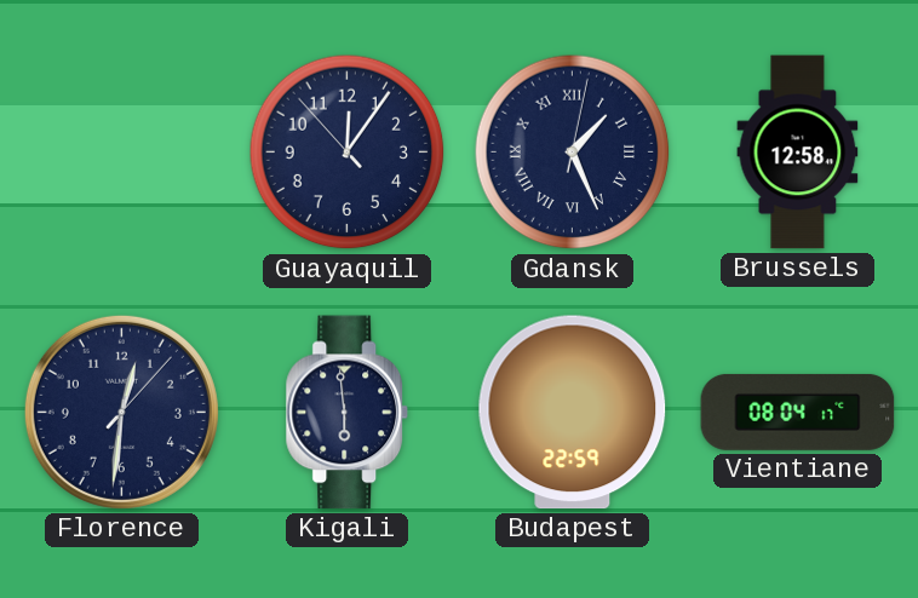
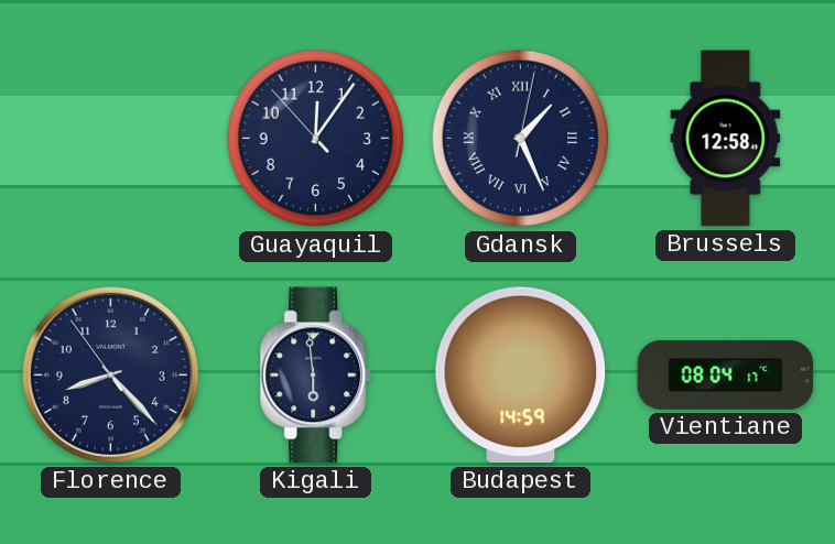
Florence: 12:31 -> 8:22
Budapest: 22:59 -> 14:59
